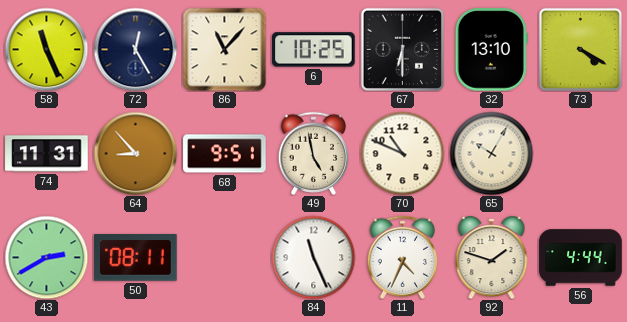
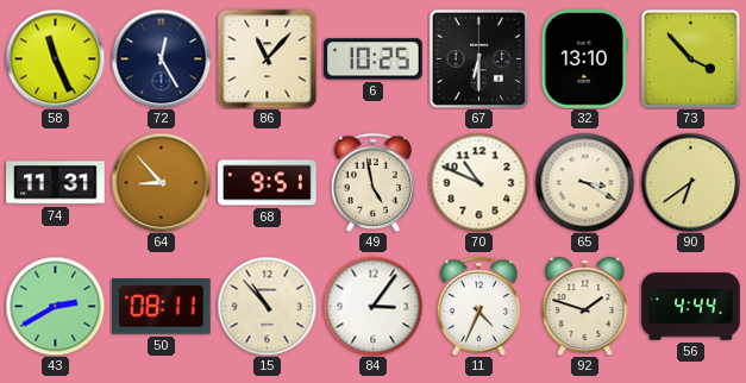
73: 4:20 -> 3:53
65: 10:05 -> 3:20
90: none -> 6:39
15: none -> 10:53
84: 11:26 -> 3:06
